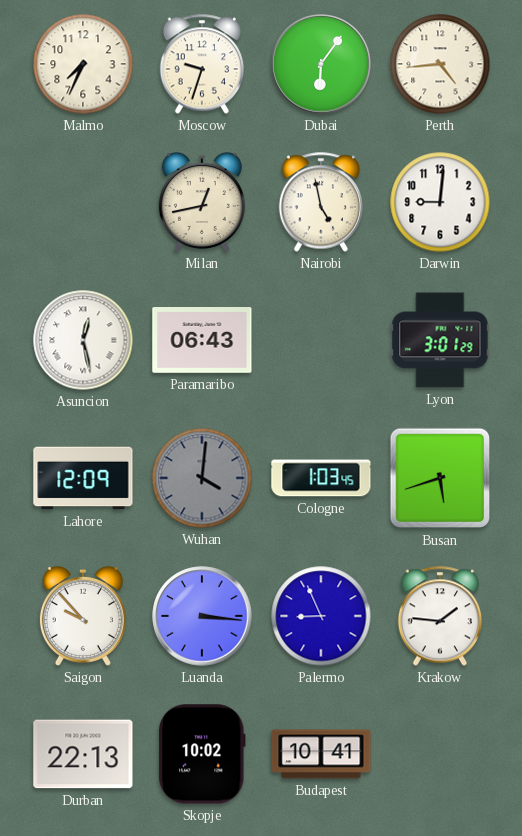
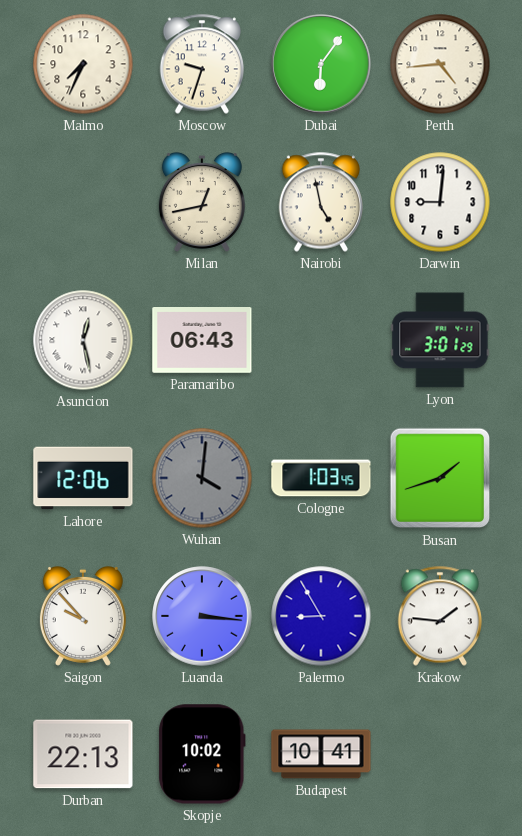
Lahore: 12:09 -> 12:06
Busan: 5:42 -> 1:42
Palermo: 8:56 -> 8:55
